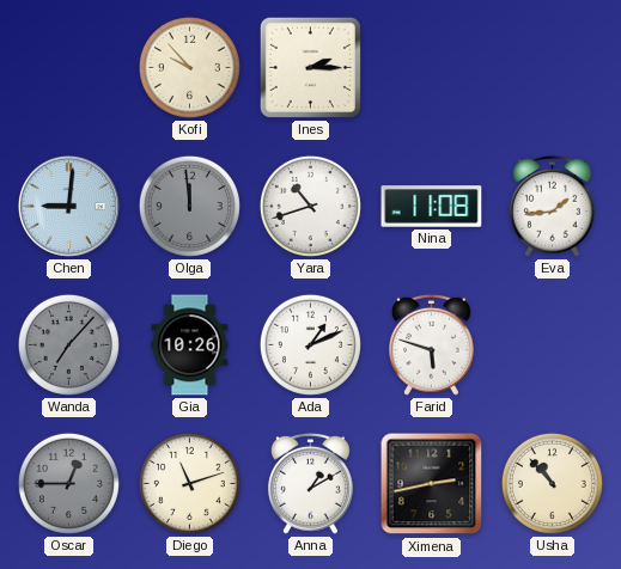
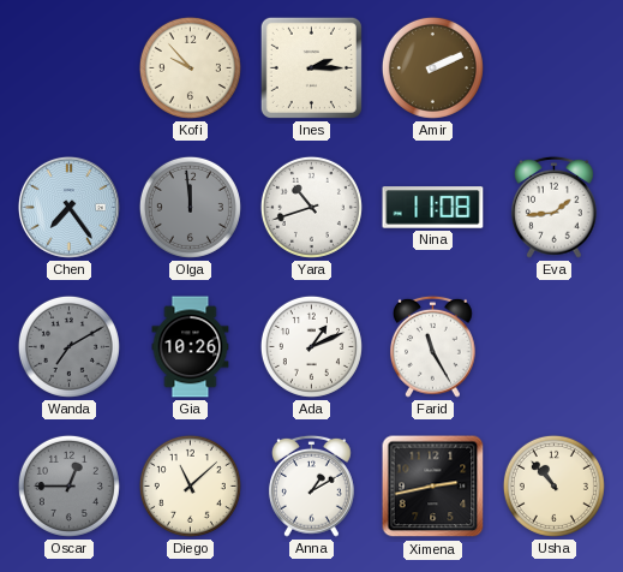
Amir: none -> 2:11
Chen: 9:01 -> 7:24
Wanda: 7:07 -> 7:10
Farid: 5:48 -> 11:25
Diego: 11:12 -> 11:08
